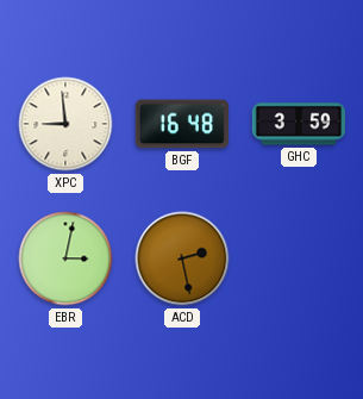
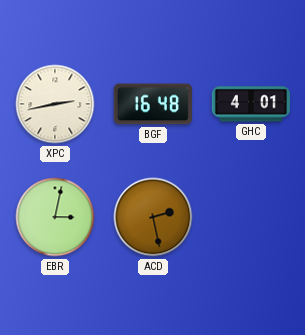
XPC: 8:59 -> 2:43
GHC: 3:59 -> 4:01
